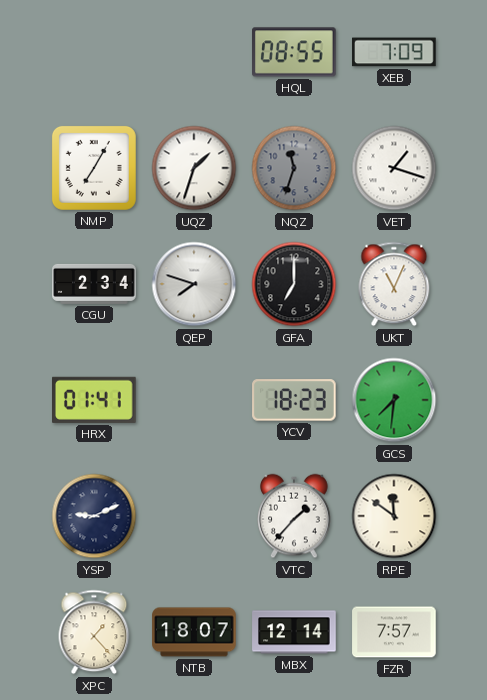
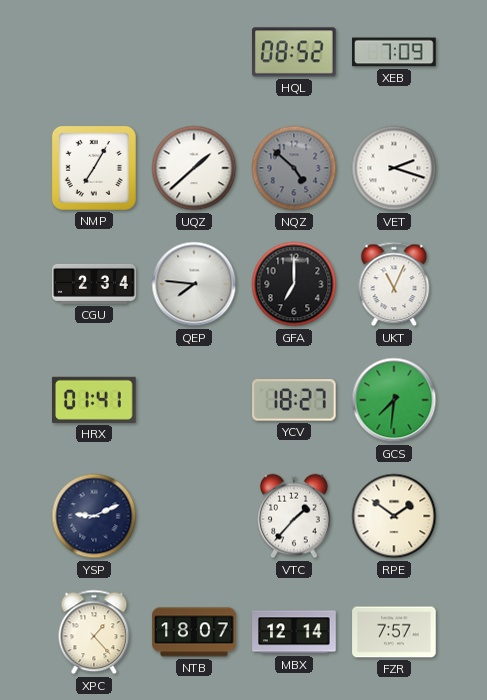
HQL: 08:55 -> 08:52
UQZ: 1:33 -> 1:38
NQZ: 11:33 -> 4:52
VET: 1:18 -> 2:18
QEP: 7:48 -> 7:46
YCV: 18:23 -> 18:27
RPE: 11:51 -> 1:51
